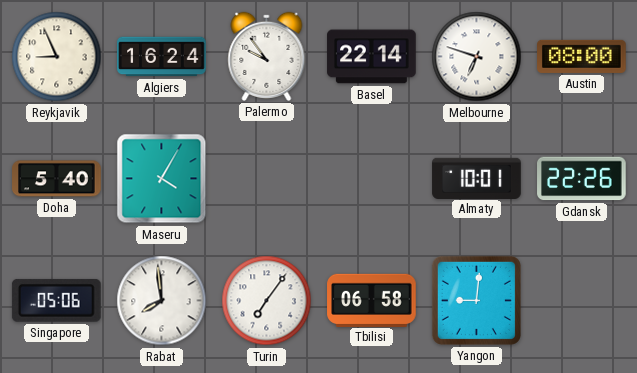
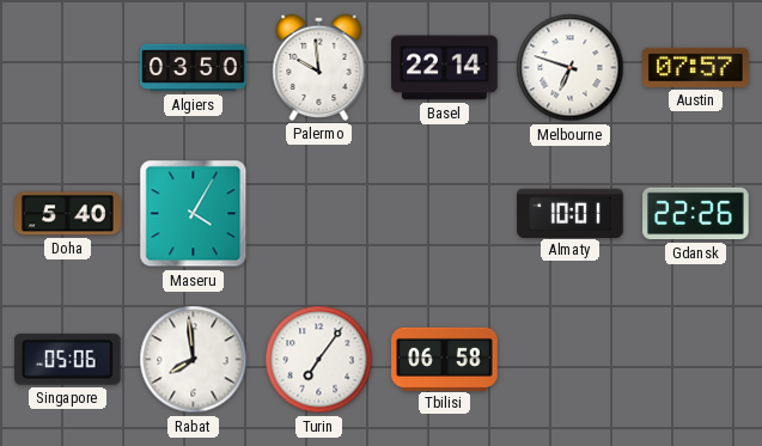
Reykjavik: 8:56 -> none
Algiers: 16:24 -> 03:50
Palermo: 9:54 -> 9:59
Austin: 08:00 -> 07:57
Yangon: 9:01 -> none
